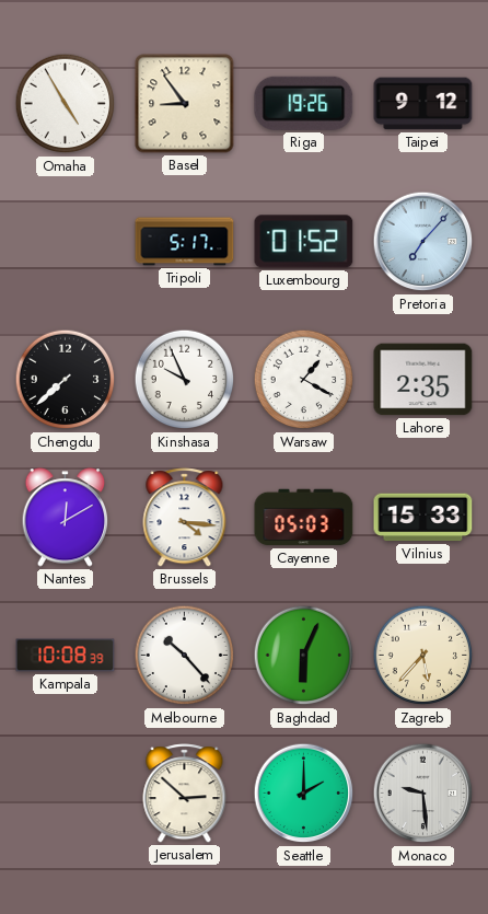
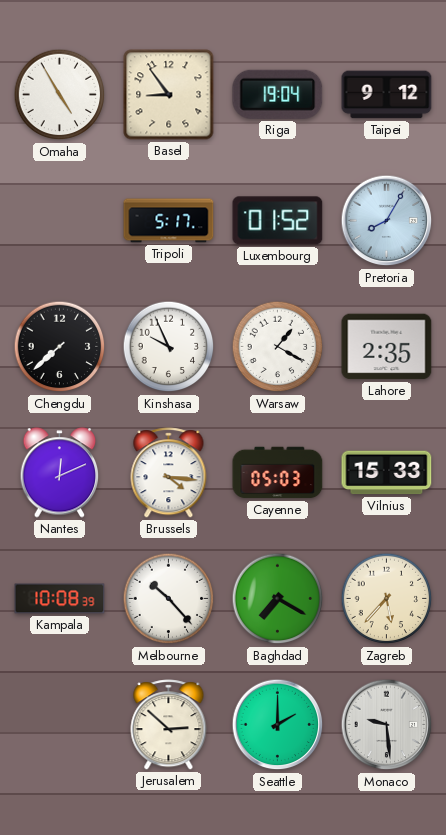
Riga: 19:26 -> 19:04
Pretoria: 7:07 -> 8:05
Nantes: 12:10 -> 12:11
Baghdad: 6:04 -> 7:20
